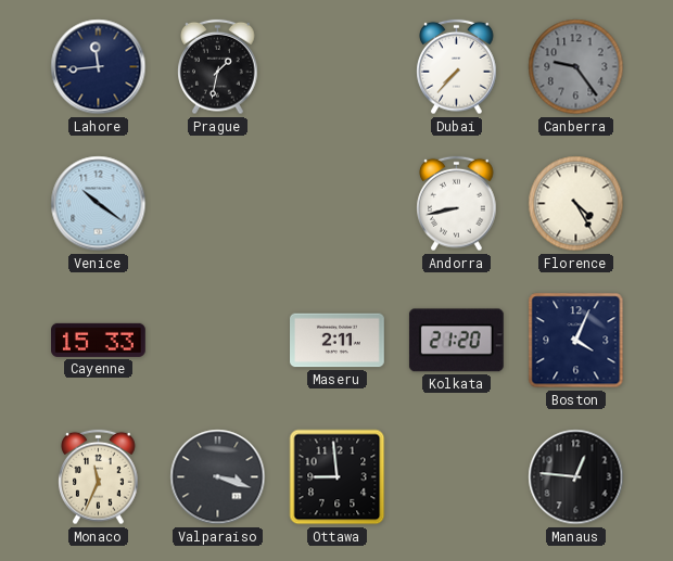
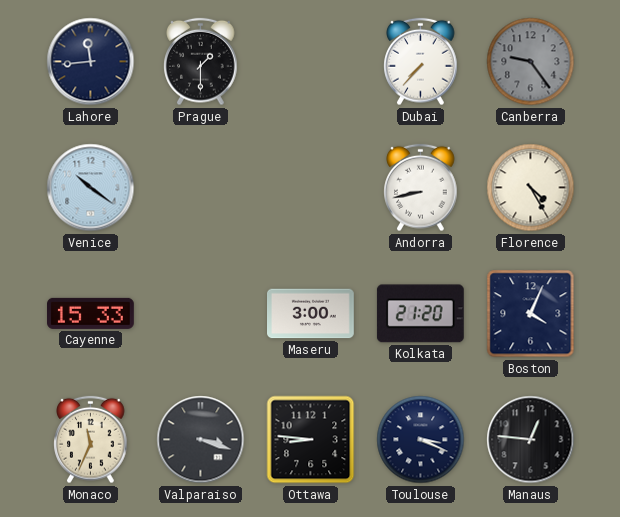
Prague: 1:32 -> 1:30
Maseru: 2:11 -> 3:00
Ottawa: 8:59 -> 8:46
Toulouse: none -> 3:19
